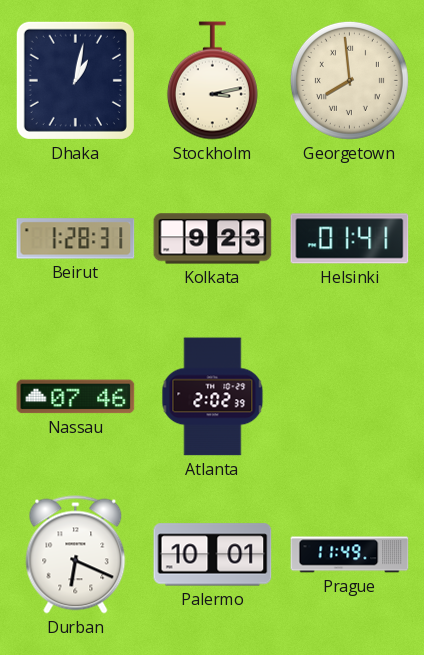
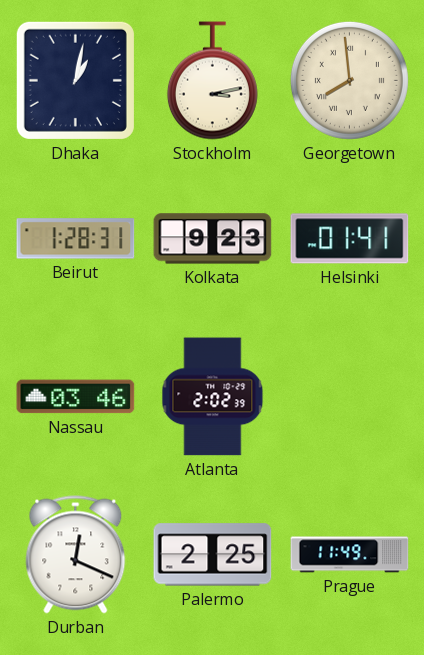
Nassau: 07:46 -> 03:46
Durban: 6:19 -> 12:19
Palermo: 10:01 -> 2:25
